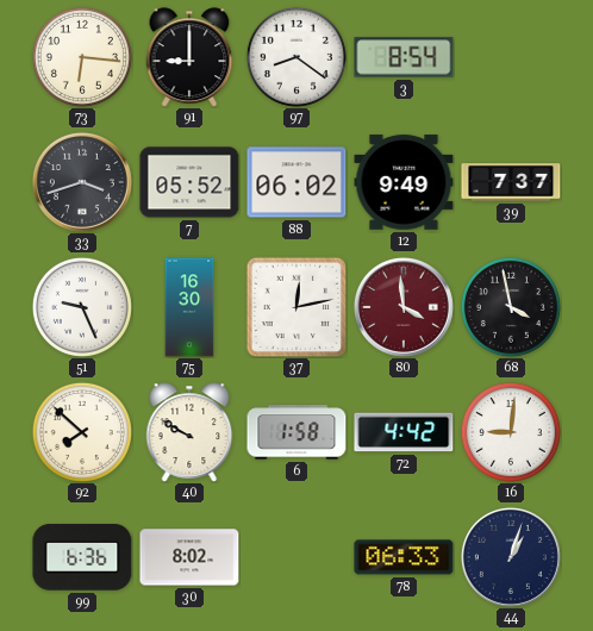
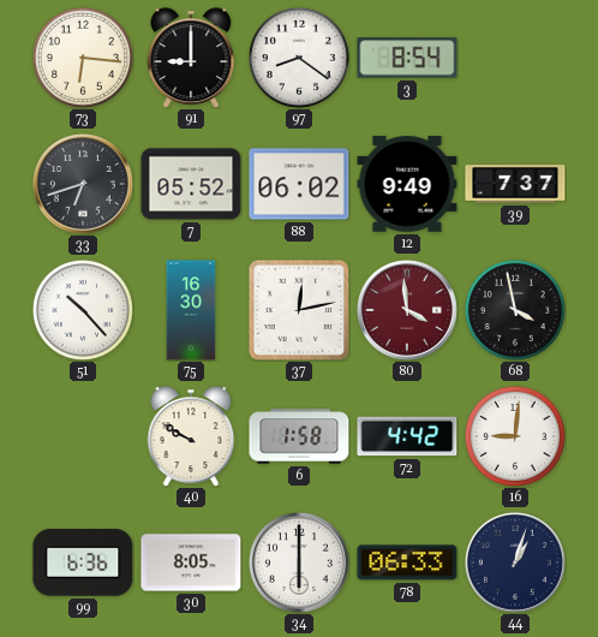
33: 3:42 -> 6:42
51: 9:26 -> 10:23
92: 7:52 -> none
30: 8:02 -> 8:05
34: none -> 6:00
